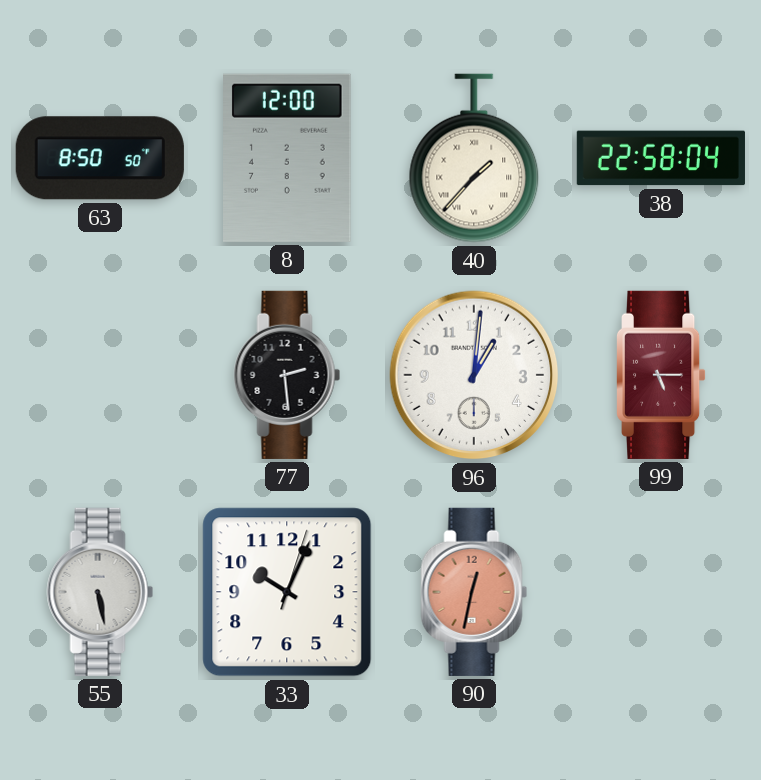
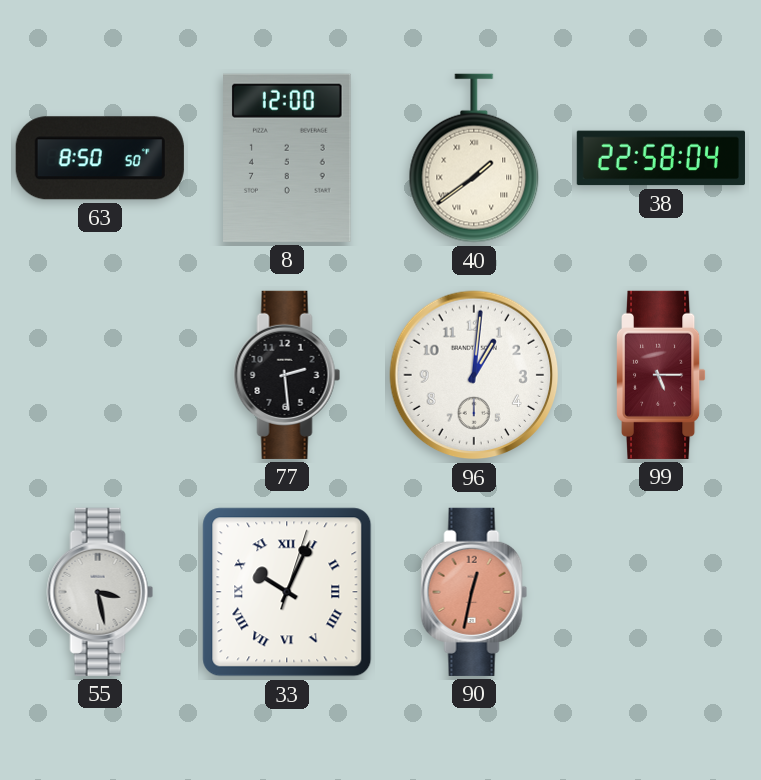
40: 1:37 -> 1:39
55: 5:28 -> 3:28
33 numerals: Arabic -> Roman
